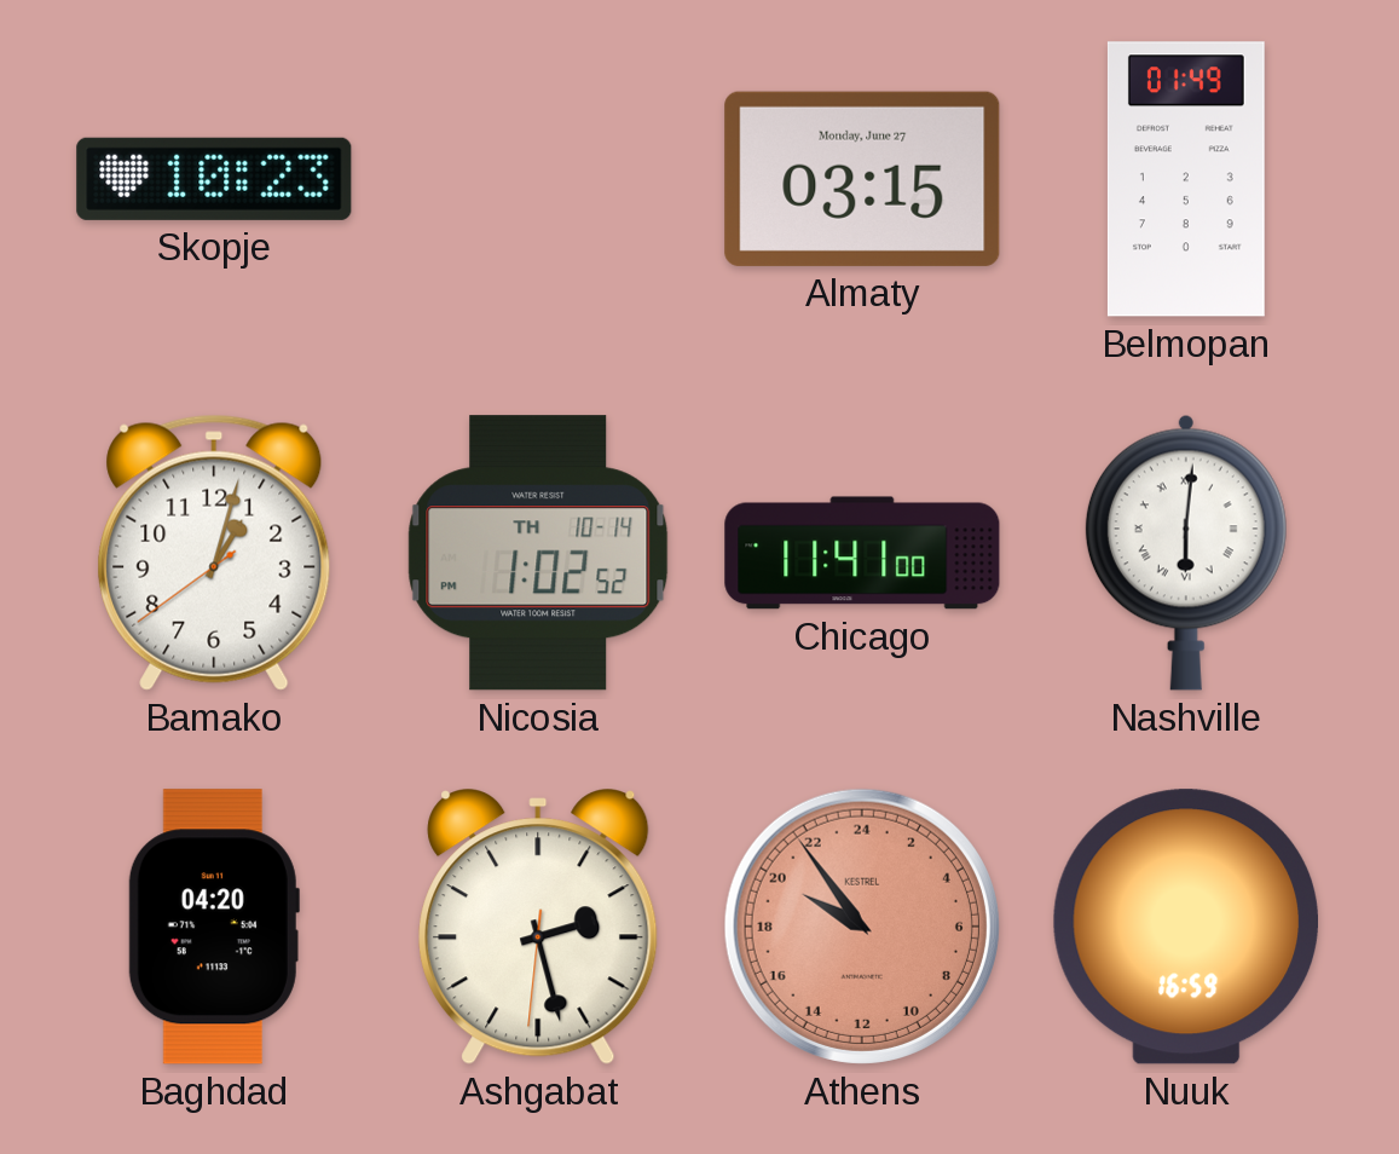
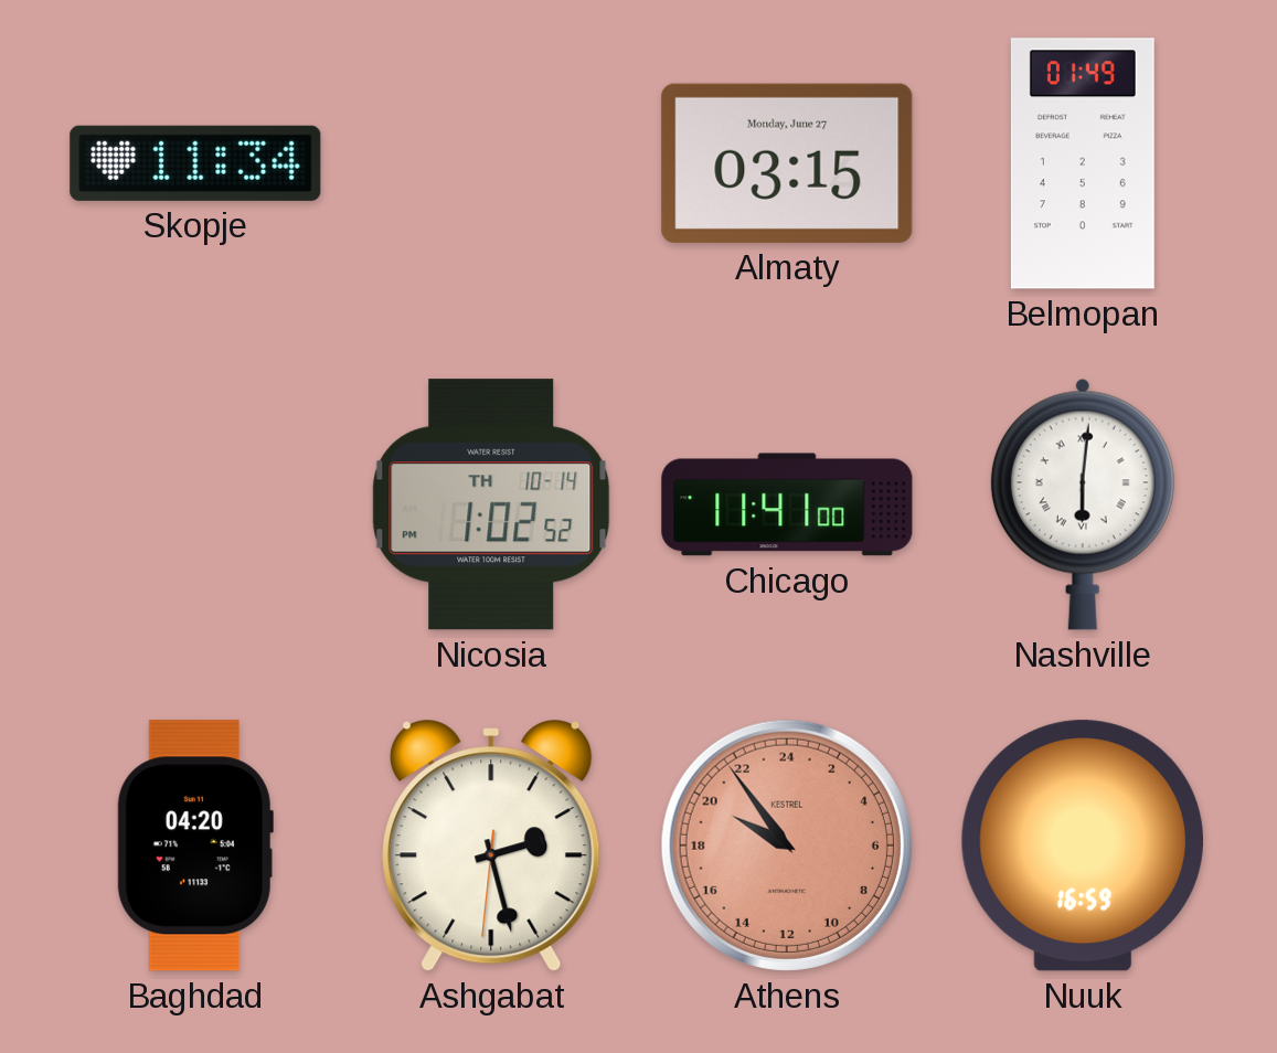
Skopje: 10:23 -> 11:34
Bamako: 1:02 -> none
